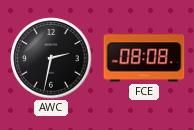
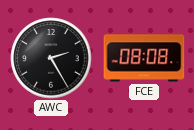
AWC: 2:32 -> 2:25
